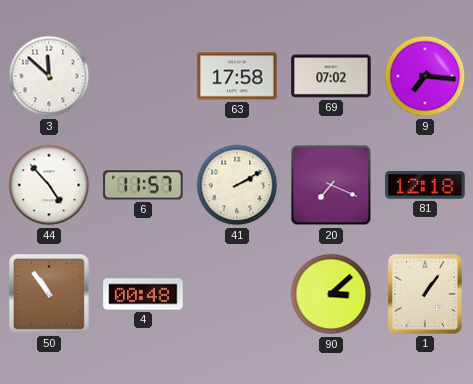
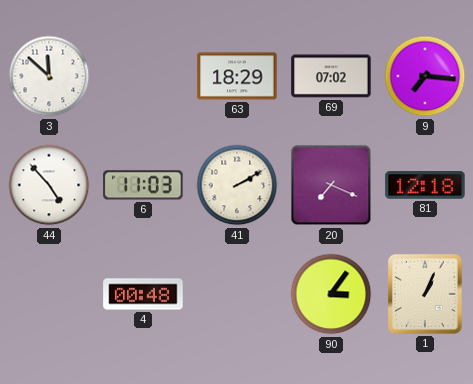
63: 17:58 -> 18:29
6: 11:57 -> 11:03
50: 10:54 -> none
90: 3:08 -> 3:06
1: 1:06 -> 1:04
